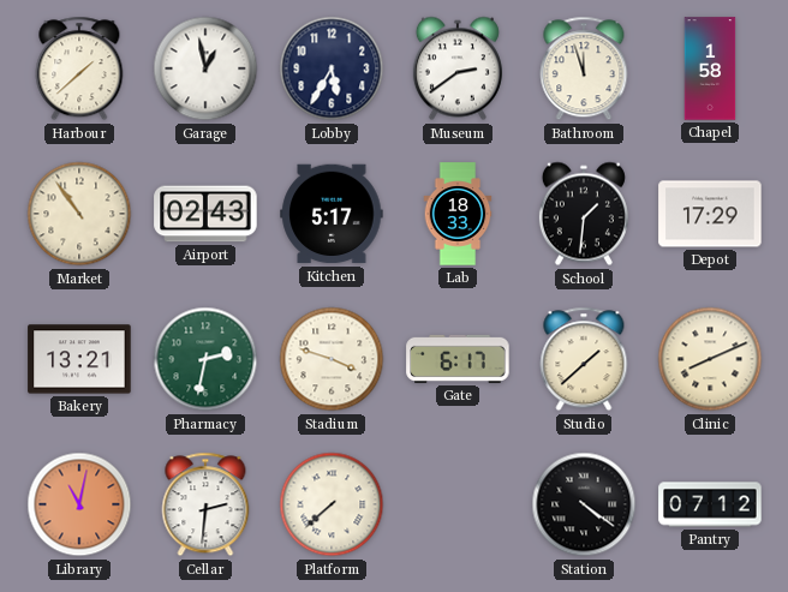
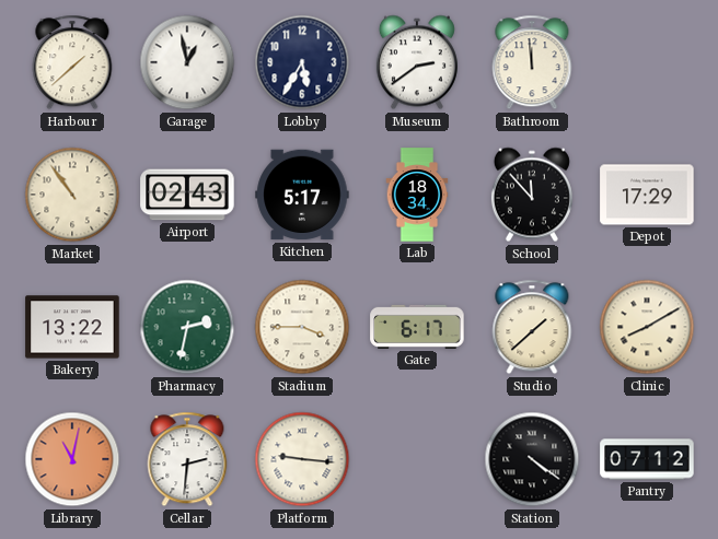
Bathroom: 11:57 -> 11:59
Chapel: 1:58 -> none
Lab: 18:33 -> 18:34
School: 1:31 -> 11:53
Bakery: 13:21 -> 13:22
Stadium: 3:48 -> 3:45
Clinic: 8:11 -> 8:10
Platform: 7:38 -> 9:16
